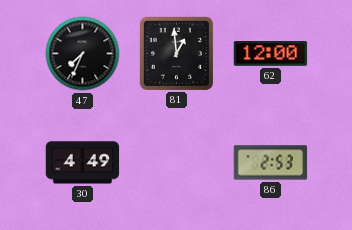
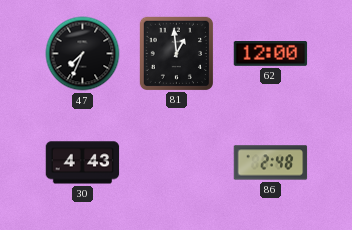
30: 4:49 -> 4:43
86: 2:53 -> 2:48
